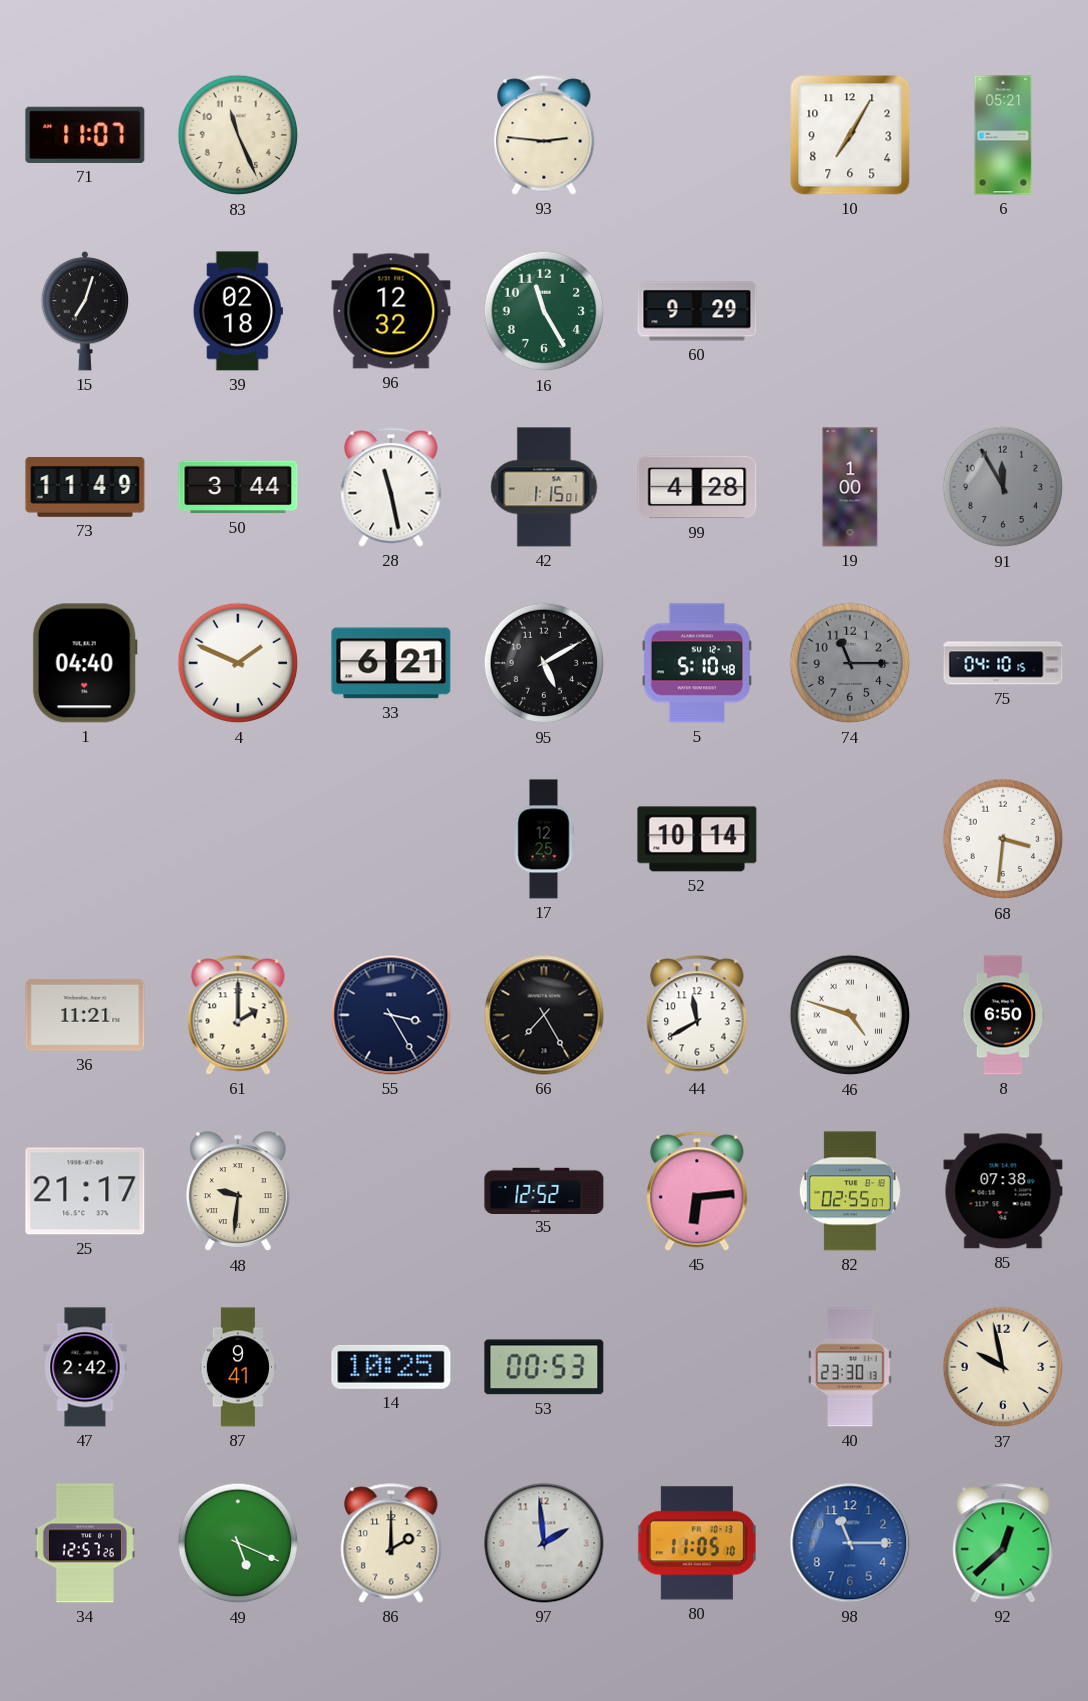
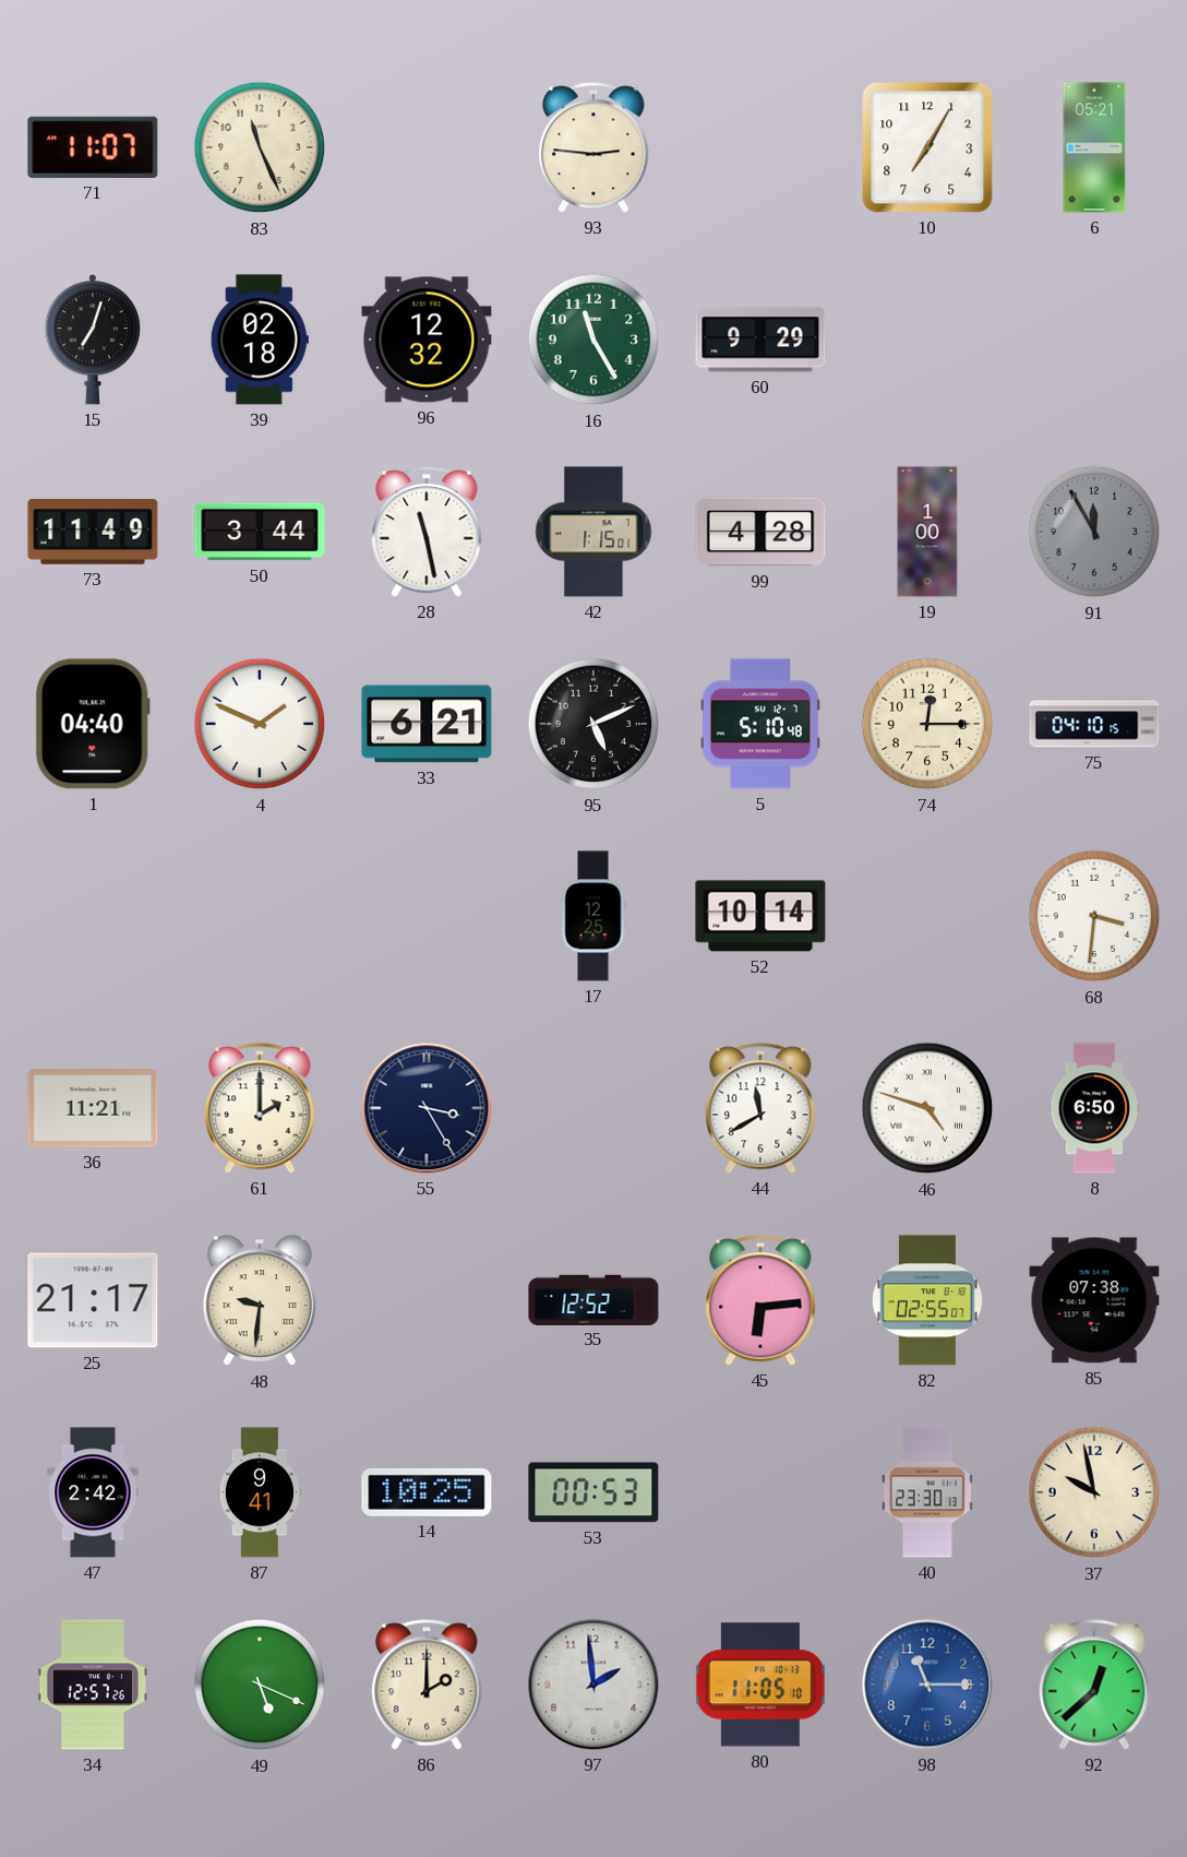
95: 5:10 -> 5:11
74: 11:15 -> 12:15
74 dial: grey -> cream
66: 7:25 -> none
